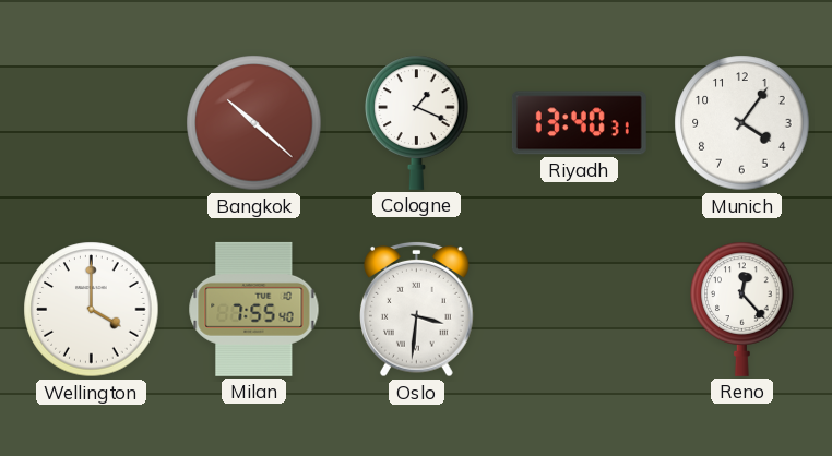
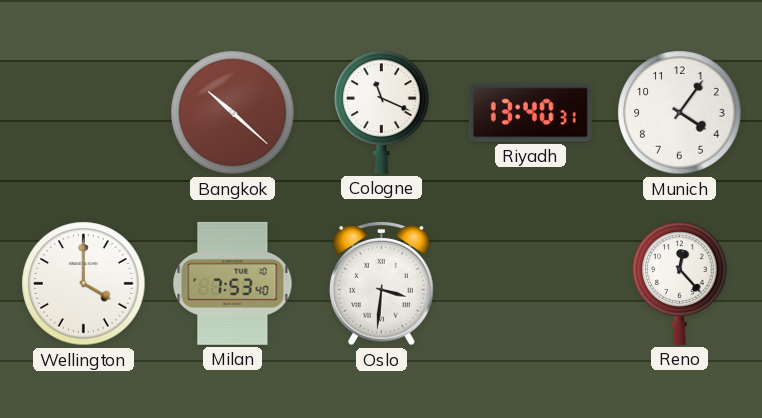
Cologne: 1:19 -> 11:19
Milan: 7:55 -> 7:53
